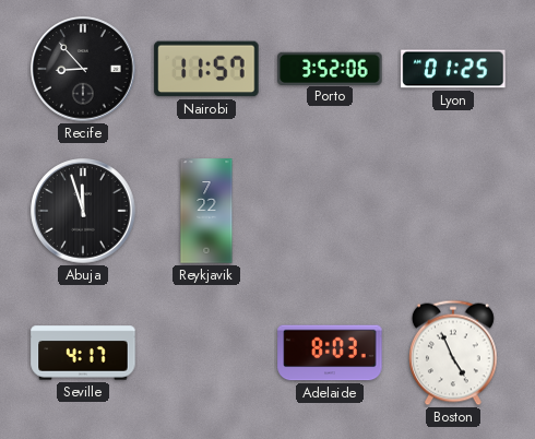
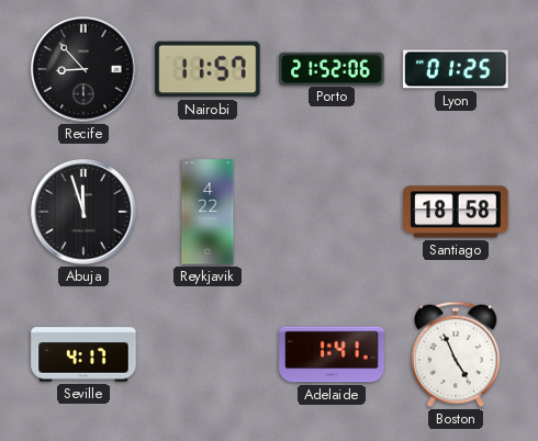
Porto: 3:52 -> 21:52
Reykjavik: 7:22 -> 4:22
Santiago: none -> 18:58
Adelaide: 8:03 -> 1:41
